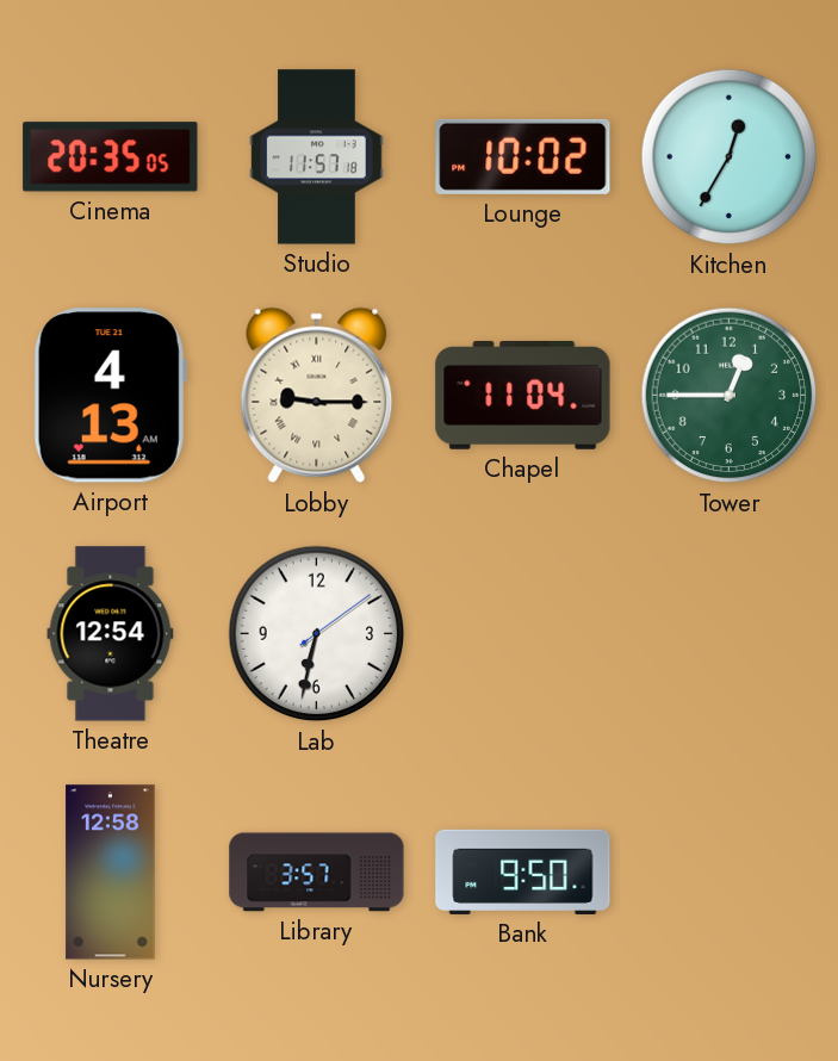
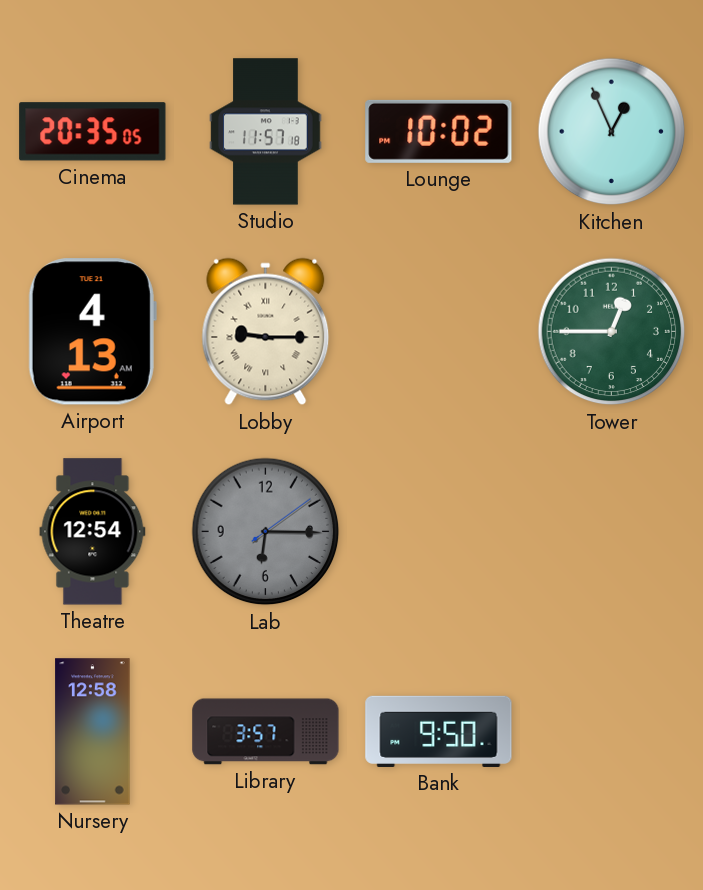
Kitchen: 12:35 -> 12:56
Chapel: 11:04 -> none
Lab: 6:32 -> 6:15
Lab dial: white -> grey
